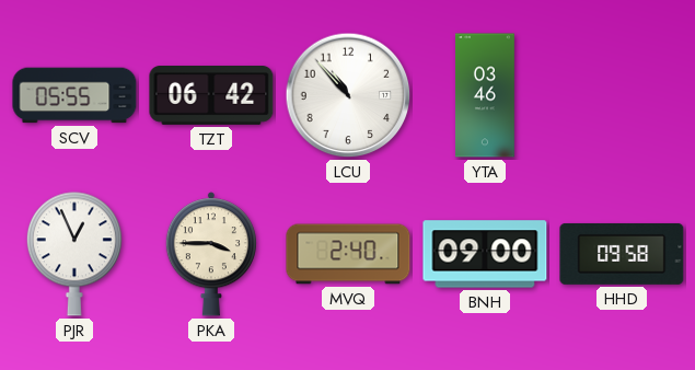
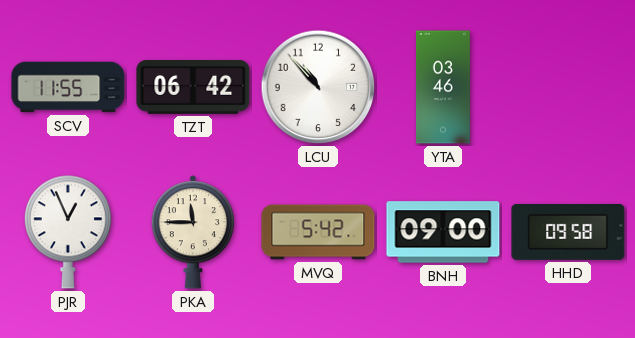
SCV: 05:55 -> 11:55
PKA: 3:45 -> 11:45
MVQ: 2:40 -> 5:42
